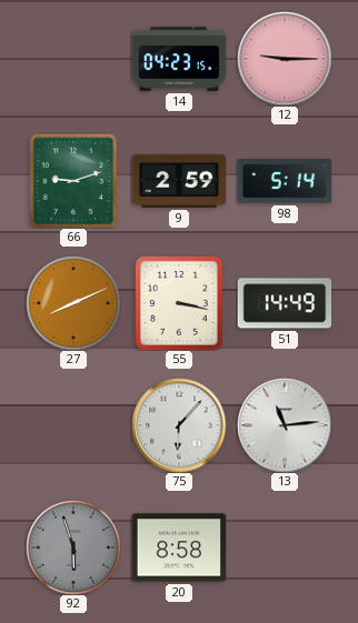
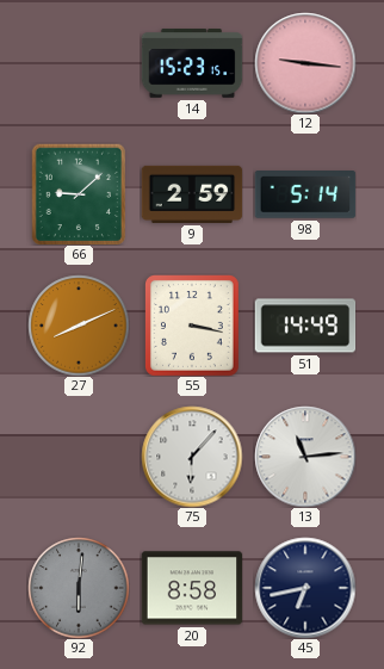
14: 04:23 -> 15:23
12: 9:15 -> 9:16
66: 9:12 -> 9:08
92: 5:57 -> 6:01
45: none -> 6:43
